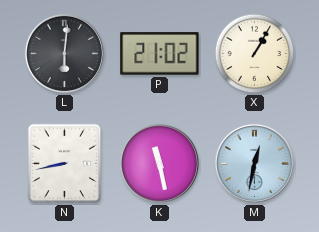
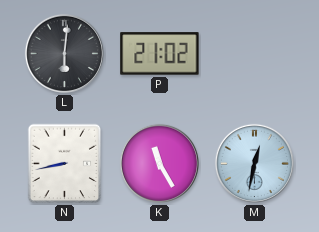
X: 1:05 -> none
K: 11:28 -> 11:25
